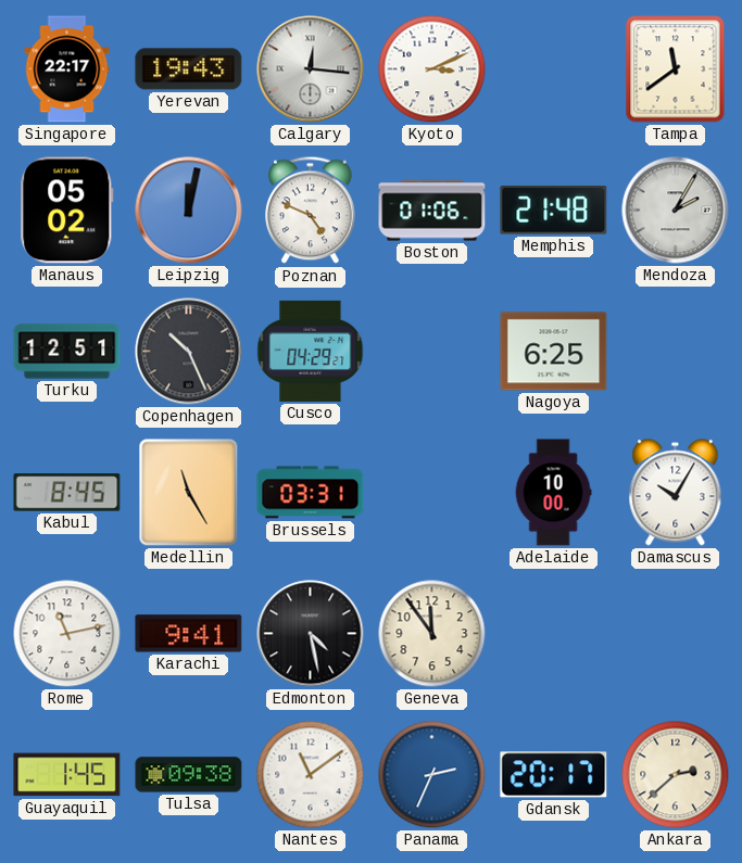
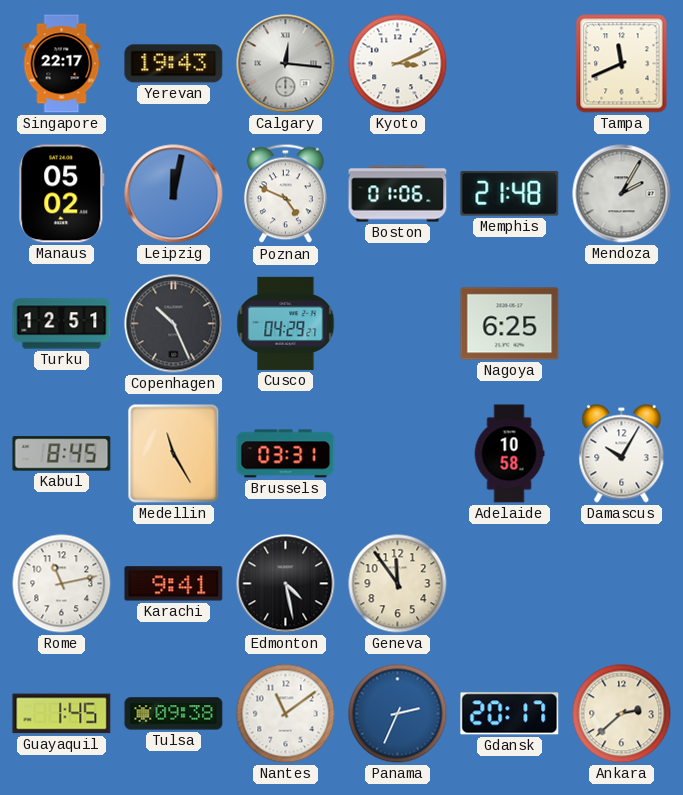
Tampa: 11:39 -> 11:41
Adelaide: 10:00 -> 10:58
